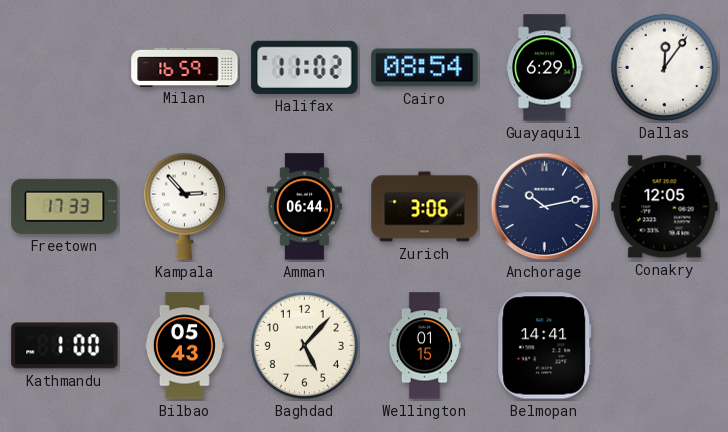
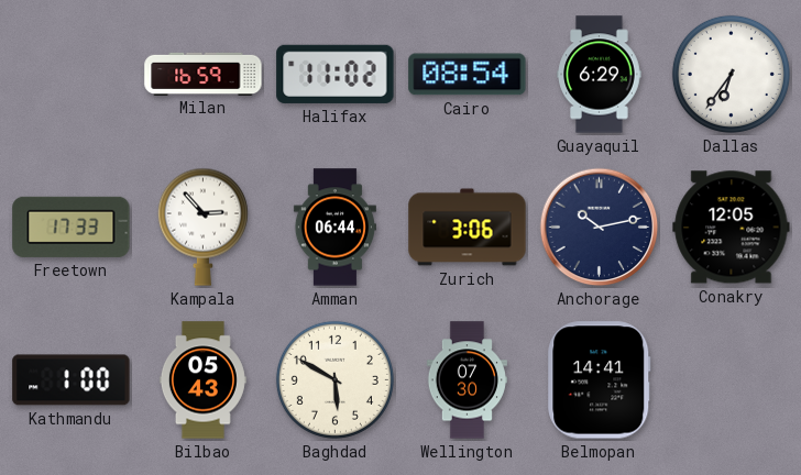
Dallas: 12:06 -> 6:36
Baghdad: 5:07 -> 5:50
Wellington: 01:15 -> 07:30
